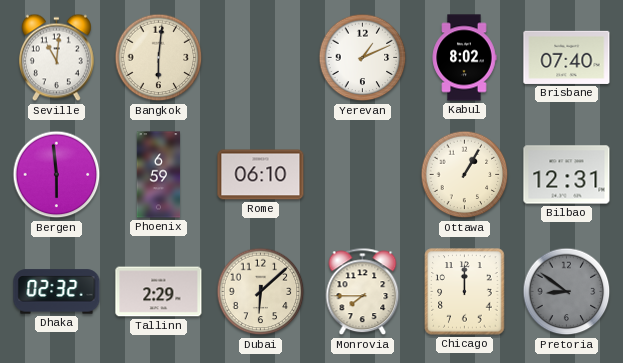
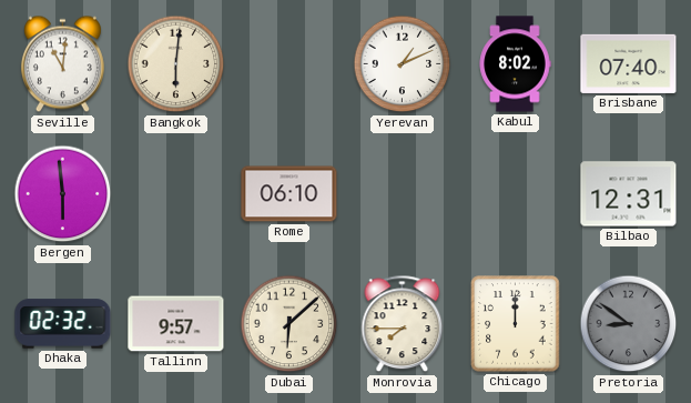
Phoenix: 6:59 -> none
Ottawa: 1:05 -> none
Tallinn: 2:29 -> 9:57
